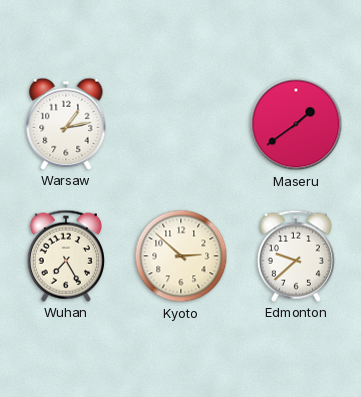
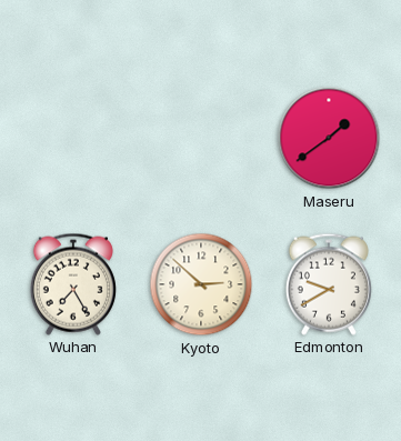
Warsaw: 1:13 -> none
Edmonton: 9:38 -> 9:40
